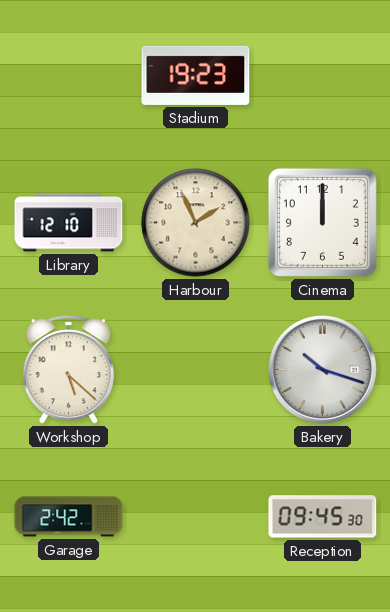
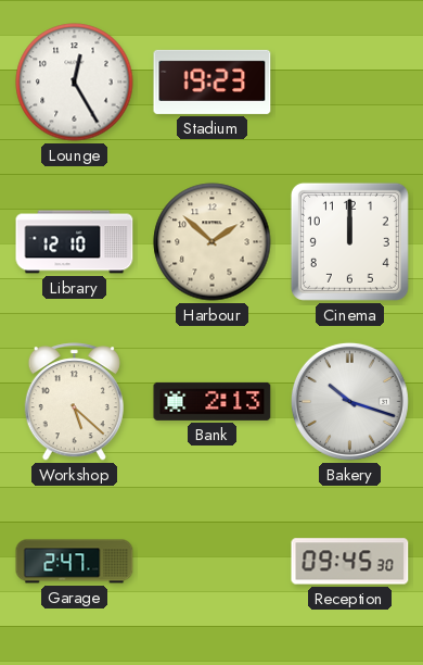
Lounge: none -> 12:25
Harbour: 1:56 -> 1:52
Bank: none -> 2:13
Garage: 2:42 -> 2:47
